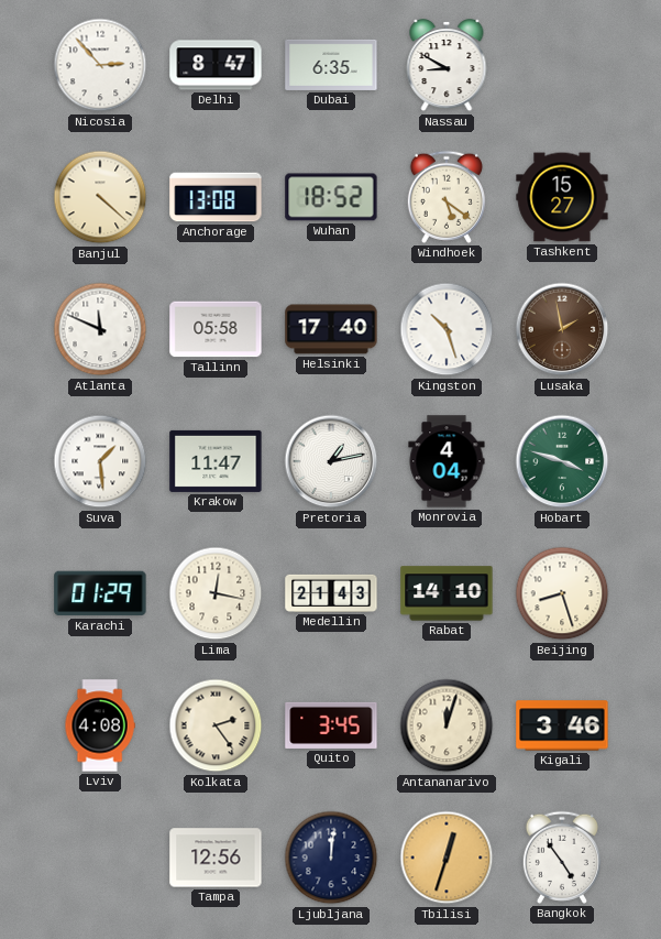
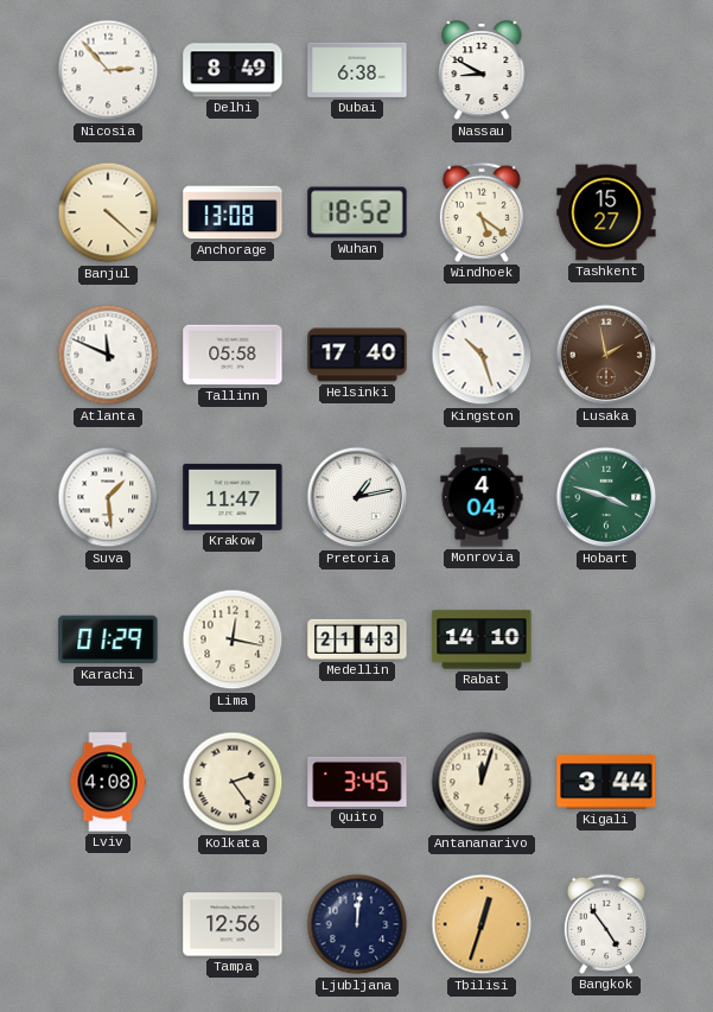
Delhi: 8:47 -> 8:49
Dubai: 6:35 -> 6:38
Beijing: 8:27 -> none
Kigali: 3:46 -> 3:44
